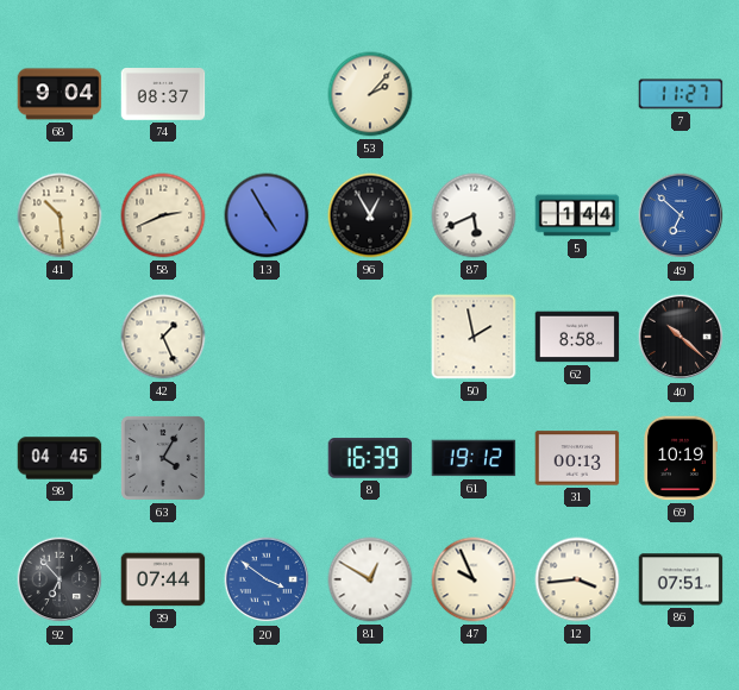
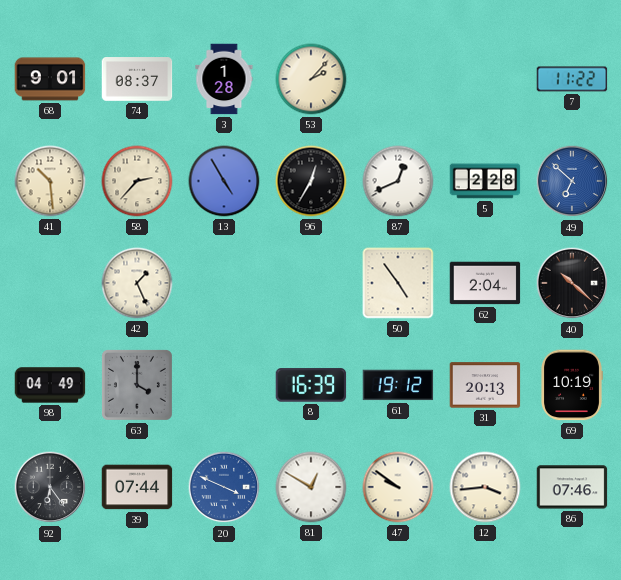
68: 9:04 -> 9:01
3: none -> 1:28
7: 11:27 -> 11:22
58: 2:41 -> 2:37
96: 12:55 -> 12:35
87: 5:41 -> 12:41
5: 1:44 -> 2:28
50: 1:58 -> 4:54
62: 8:58 -> 2:04
98: 04:45 -> 04:49
63: 4:05 -> 4:00
31: 00:13 -> 20:13
92: 6:53 -> 6:24
20: 3:51 -> 3:49
47: 9:56 -> 9:51
86: 07:51 -> 07:46
